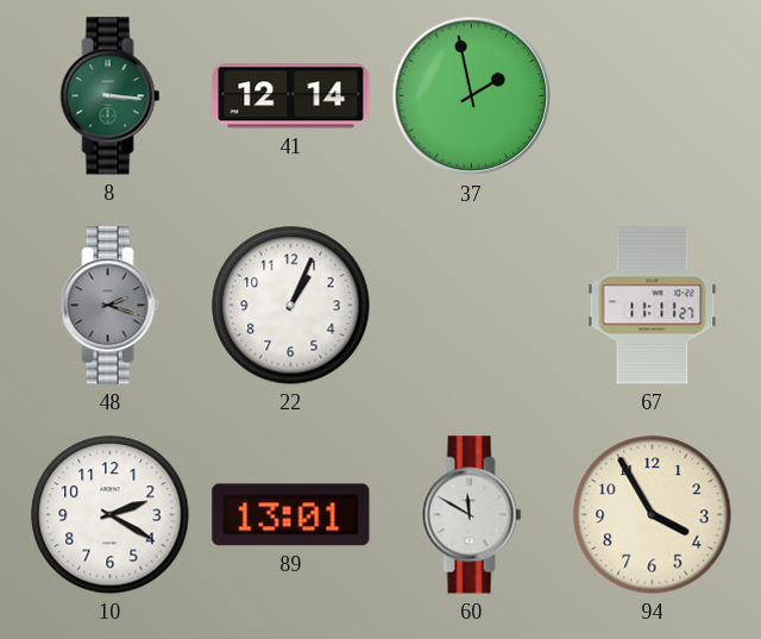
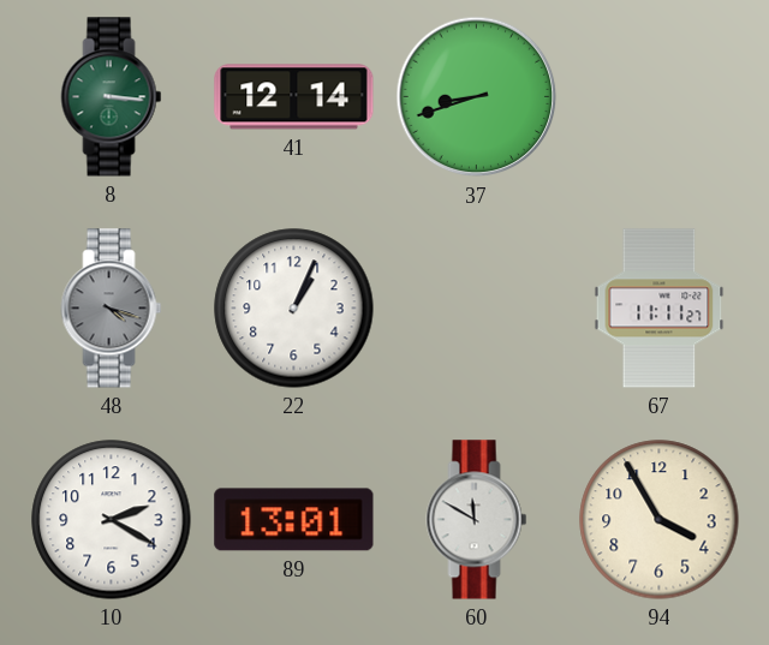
37: 1:58 -> 8:42
48: 2:18 -> 4:18
